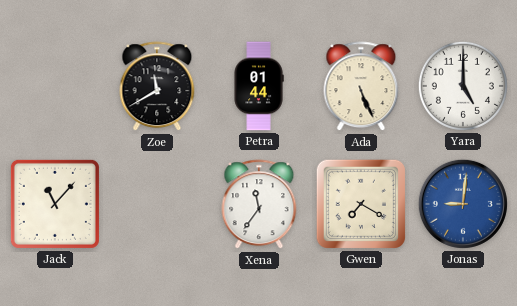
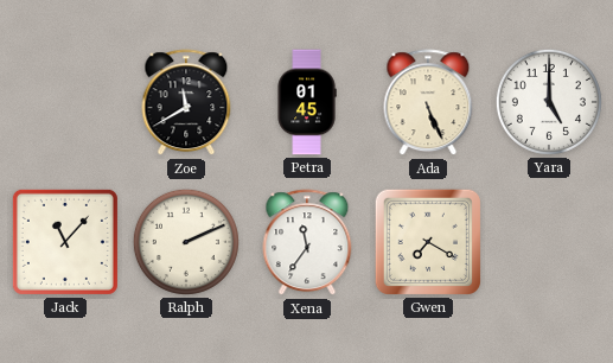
Petra: 01:44 -> 01:45
Ralph: none -> 2:11
Jonas: 9:01 -> none
